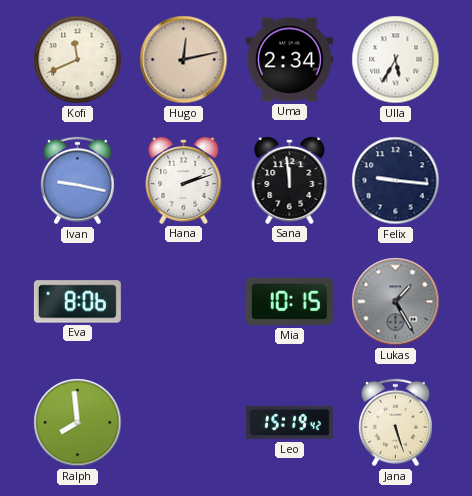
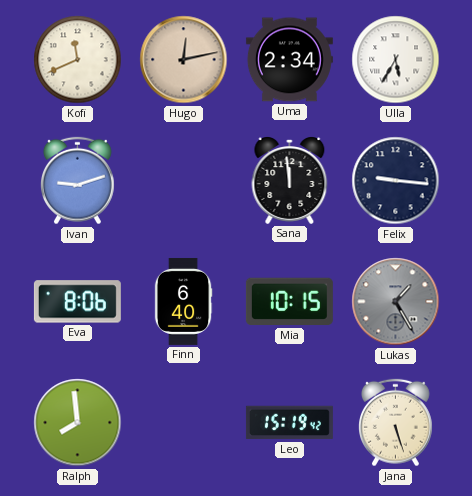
Ivan: 9:17 -> 9:12
Hana: 2:12 -> none
Finn: none -> 6:40
